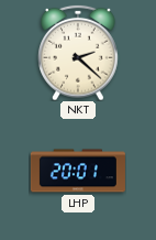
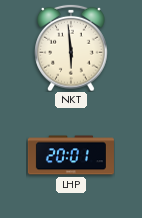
NKT: 2:22 -> 5:59
